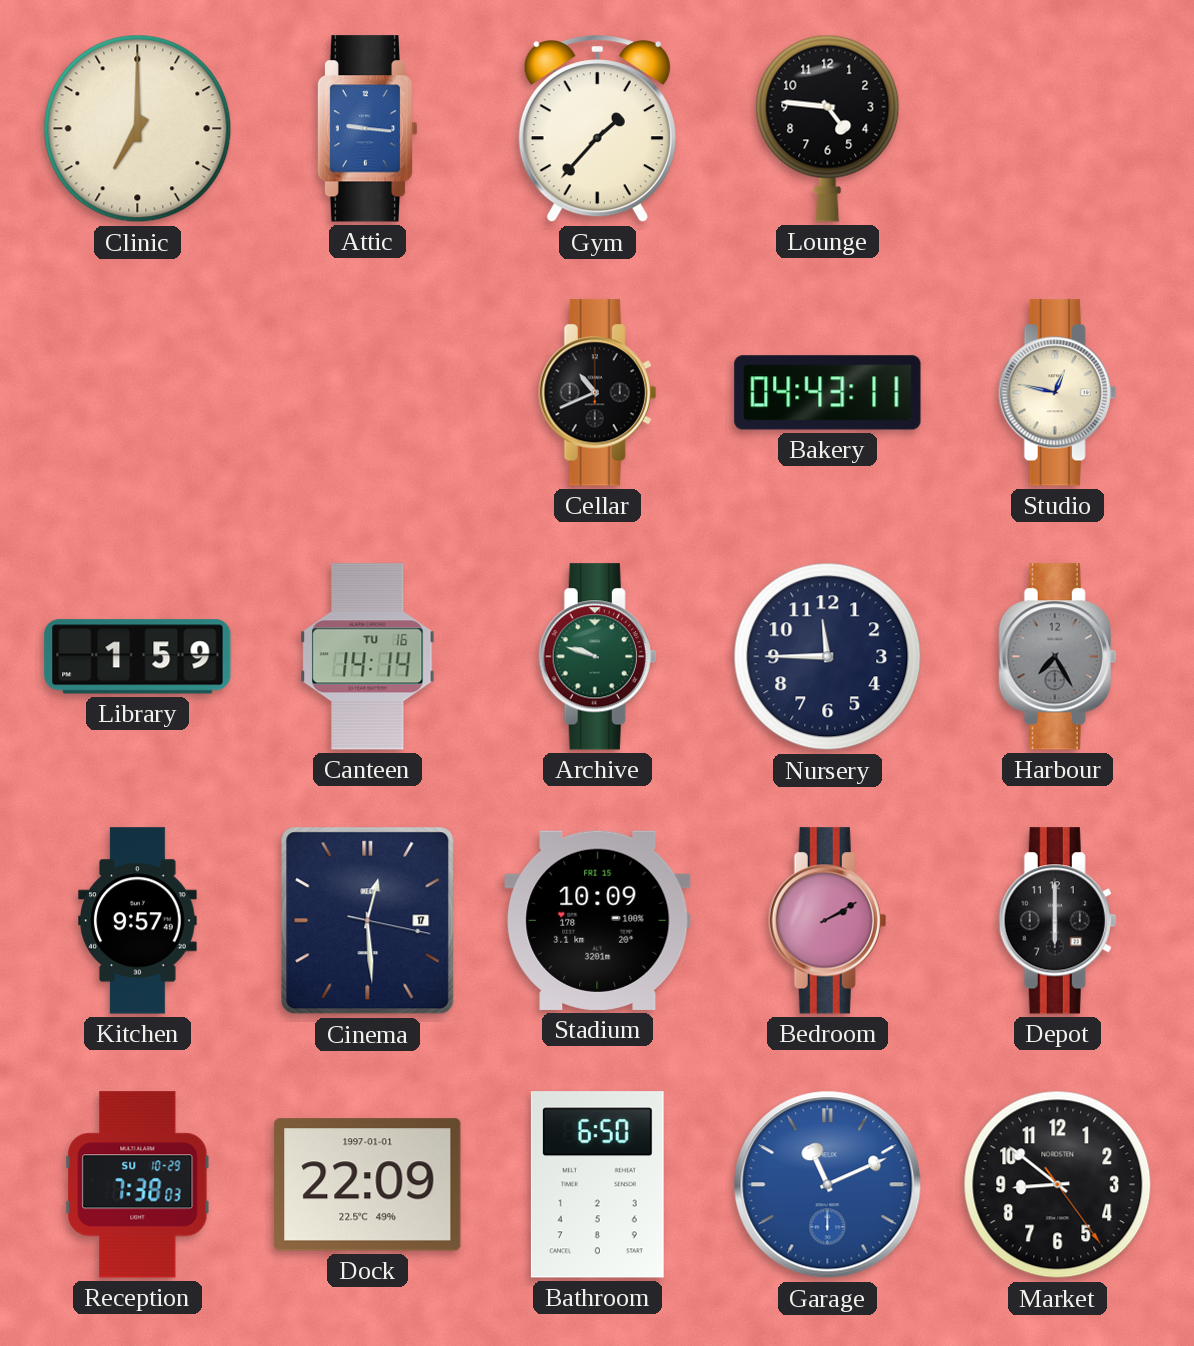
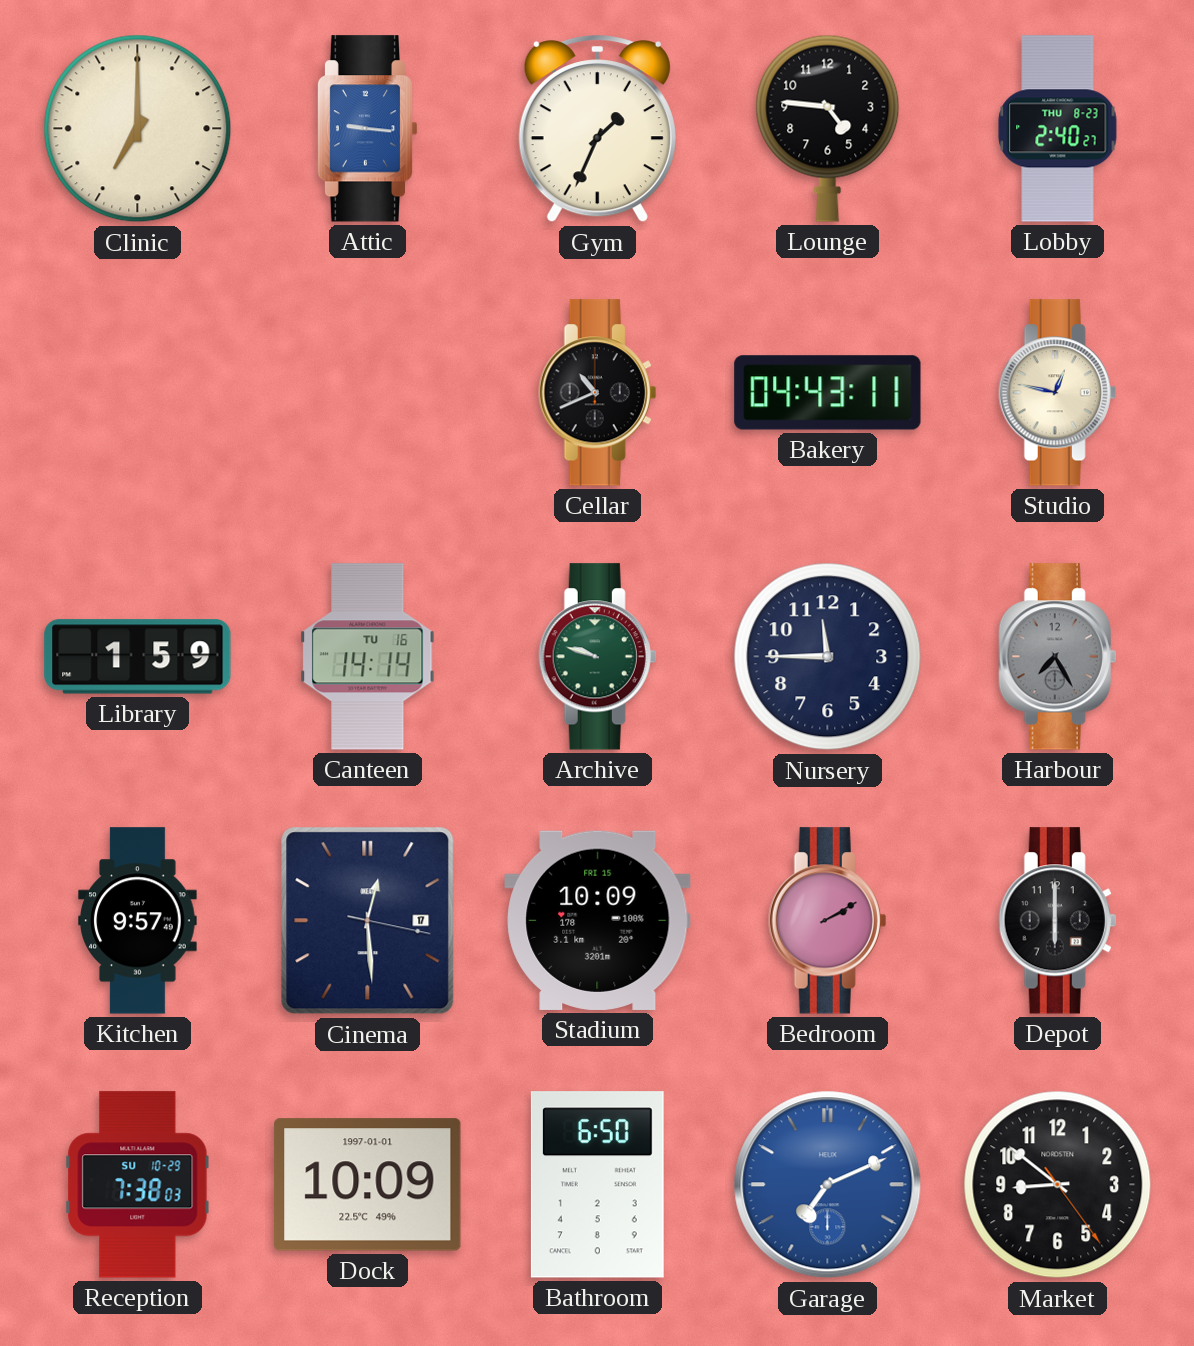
Gym: 1:37 -> 1:34
Lobby: none -> 2:40
Dock: 22:09 -> 10:09
Garage: 11:11 -> 7:11
